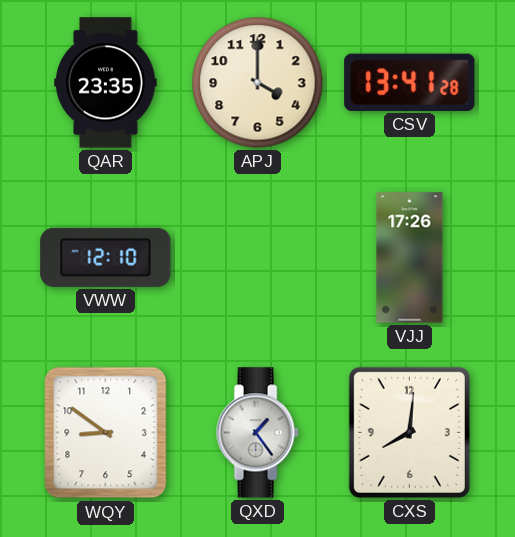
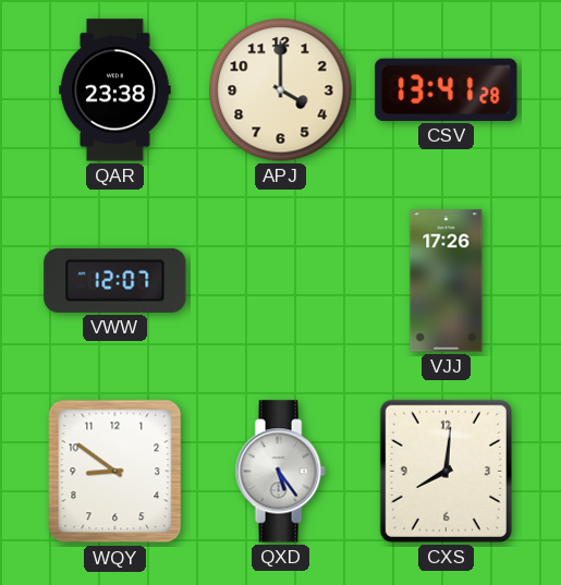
QAR: 23:35 -> 23:38
VWW: 12:10 -> 12:07
QXD: 1:24 -> 5:24
